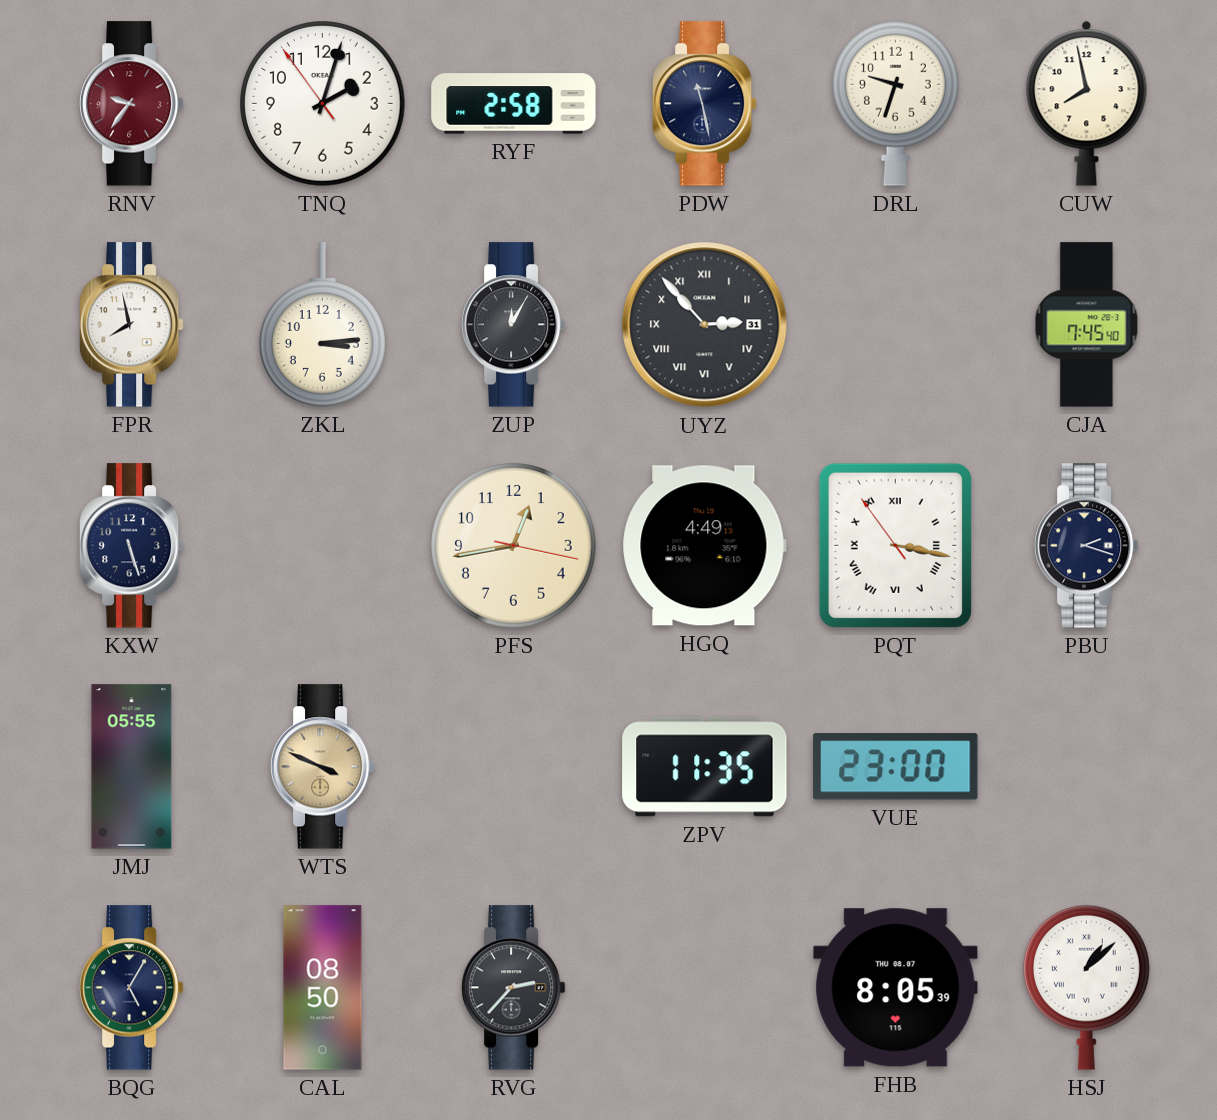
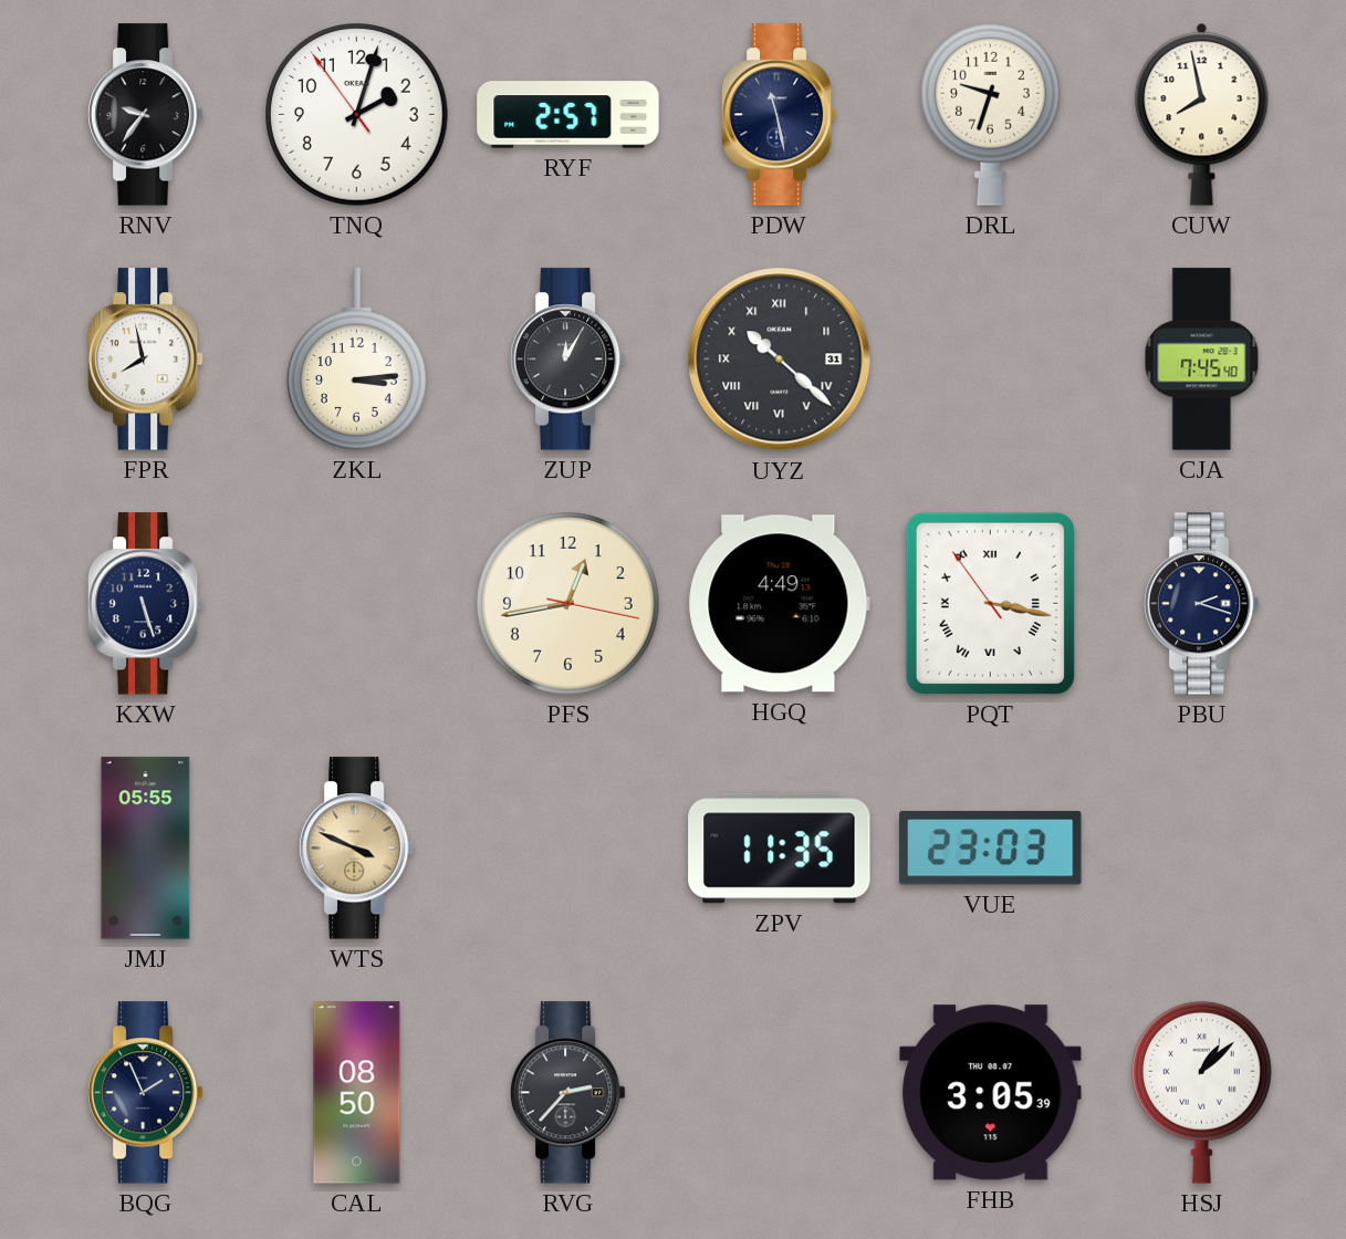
RNV dial: burgundy -> black
RYF: 2:58 -> 2:57
UYZ: 2:53 -> 10:22
VUE: 23:00 -> 23:03
BQG: 5:05 -> 1:56
FHB: 8:05 -> 3:05
